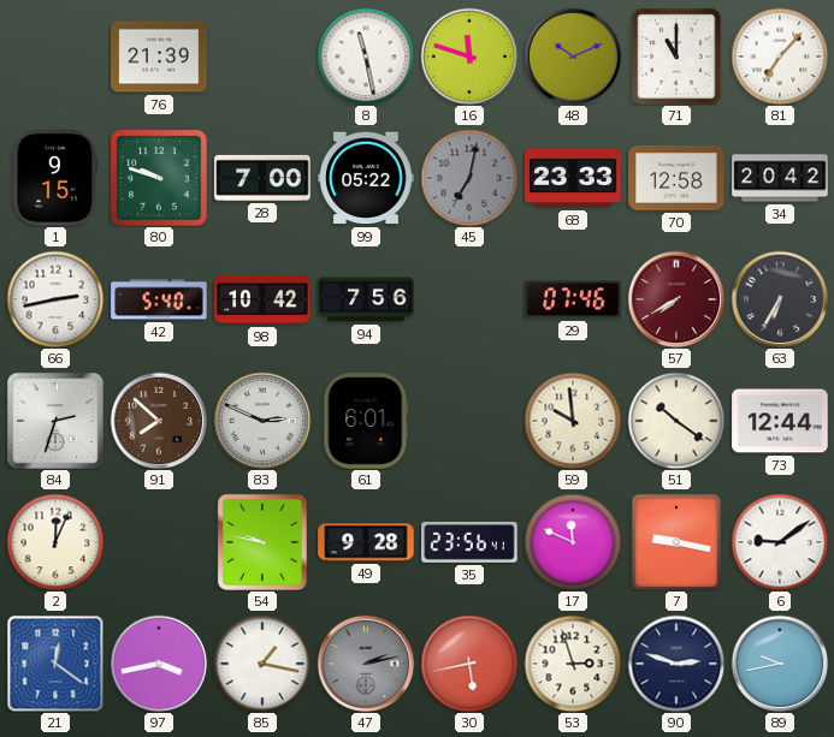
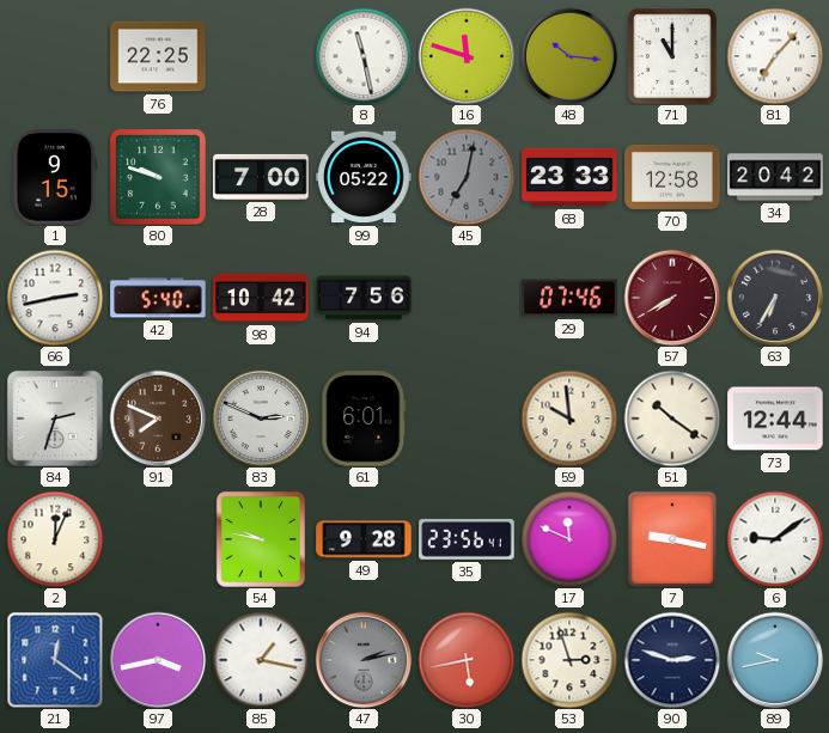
76: 21:39 -> 22:25
48: 10:11 -> 10:16
91: 7:52 -> 7:49
